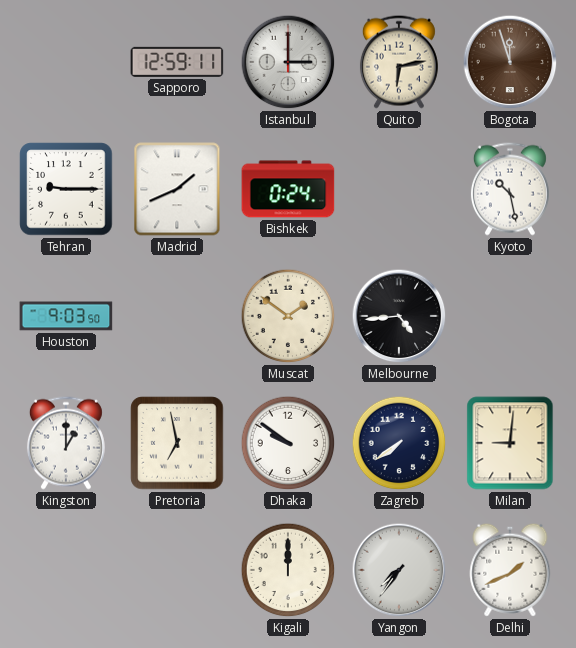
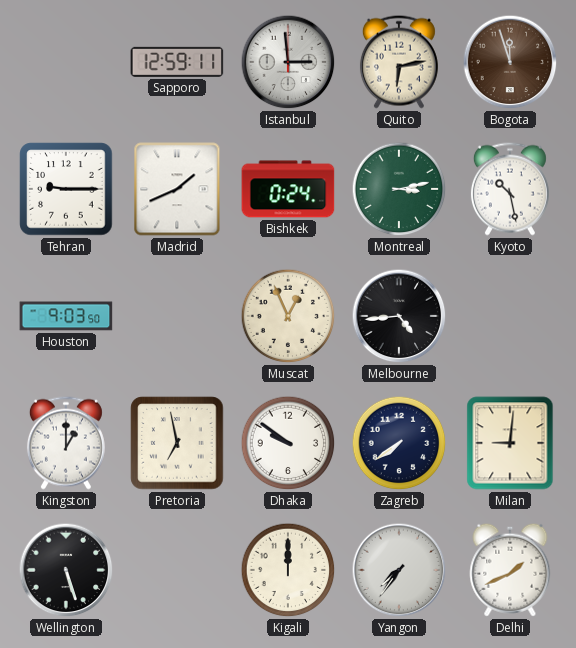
Istanbul: 3:00 -> 2:59
Montreal: none -> 3:13
Muscat: 1:51 -> 12:56
Wellington: none -> 5:27
